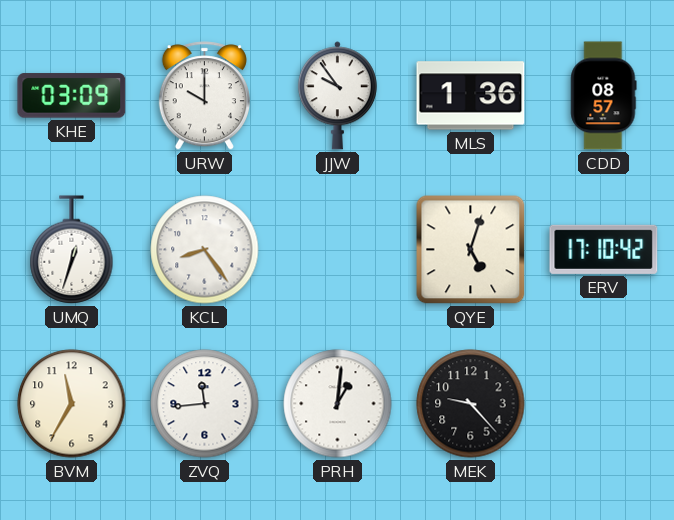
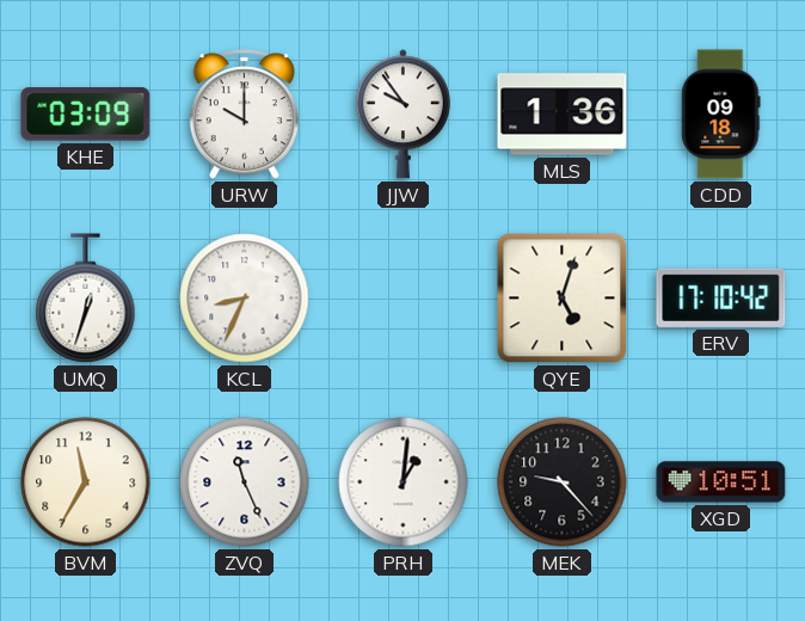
CDD: 08:57 -> 09:18
KCL: 8:24 -> 8:34
ZVQ: 11:44 -> 11:26
XGD: none -> 10:51
